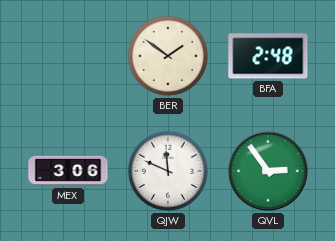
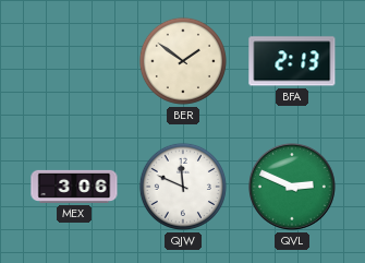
BFA: 2:48 -> 2:13
QVL: 2:54 -> 2:49
